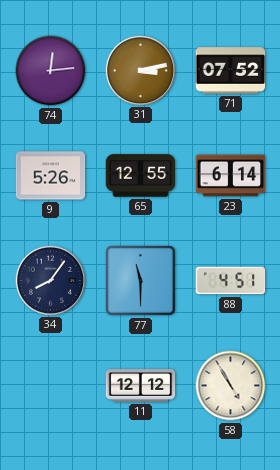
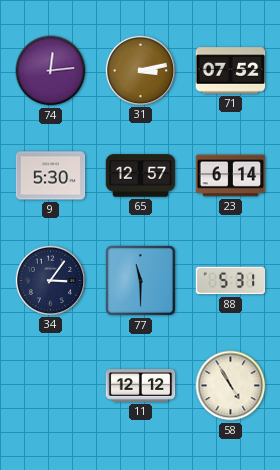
9: 5:26 -> 5:30
65: 12:55 -> 12:57
34: 8:06 -> 3:06
88: 4:51 -> 5:31
